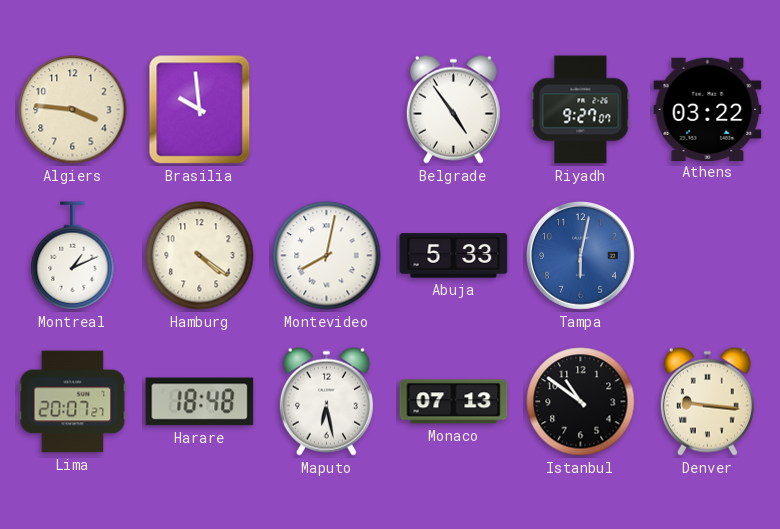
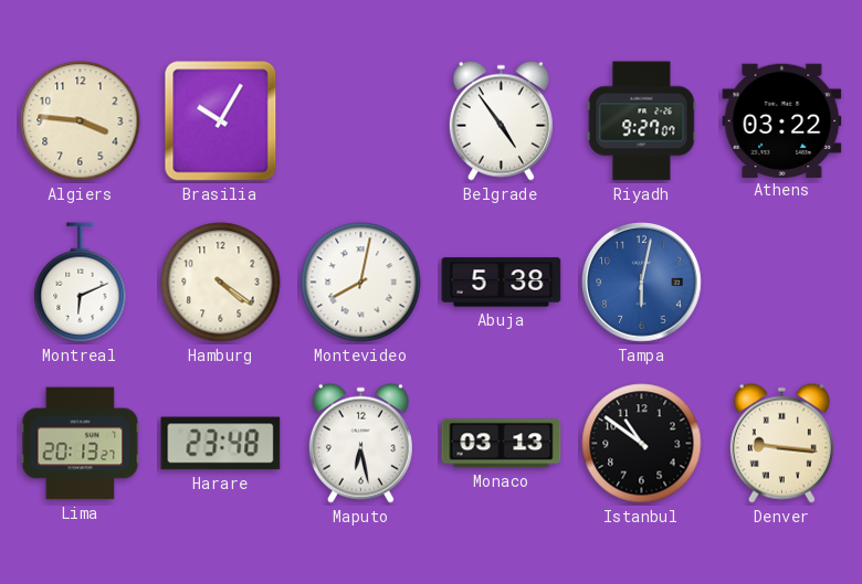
Brasilia: 9:59 -> 10:05
Montreal: 1:11 -> 6:11
Abuja: 5:33 -> 5:38
Lima: 20:07 -> 20:13
Harare: 18:48 -> 23:48
Monaco: 07:13 -> 03:13
